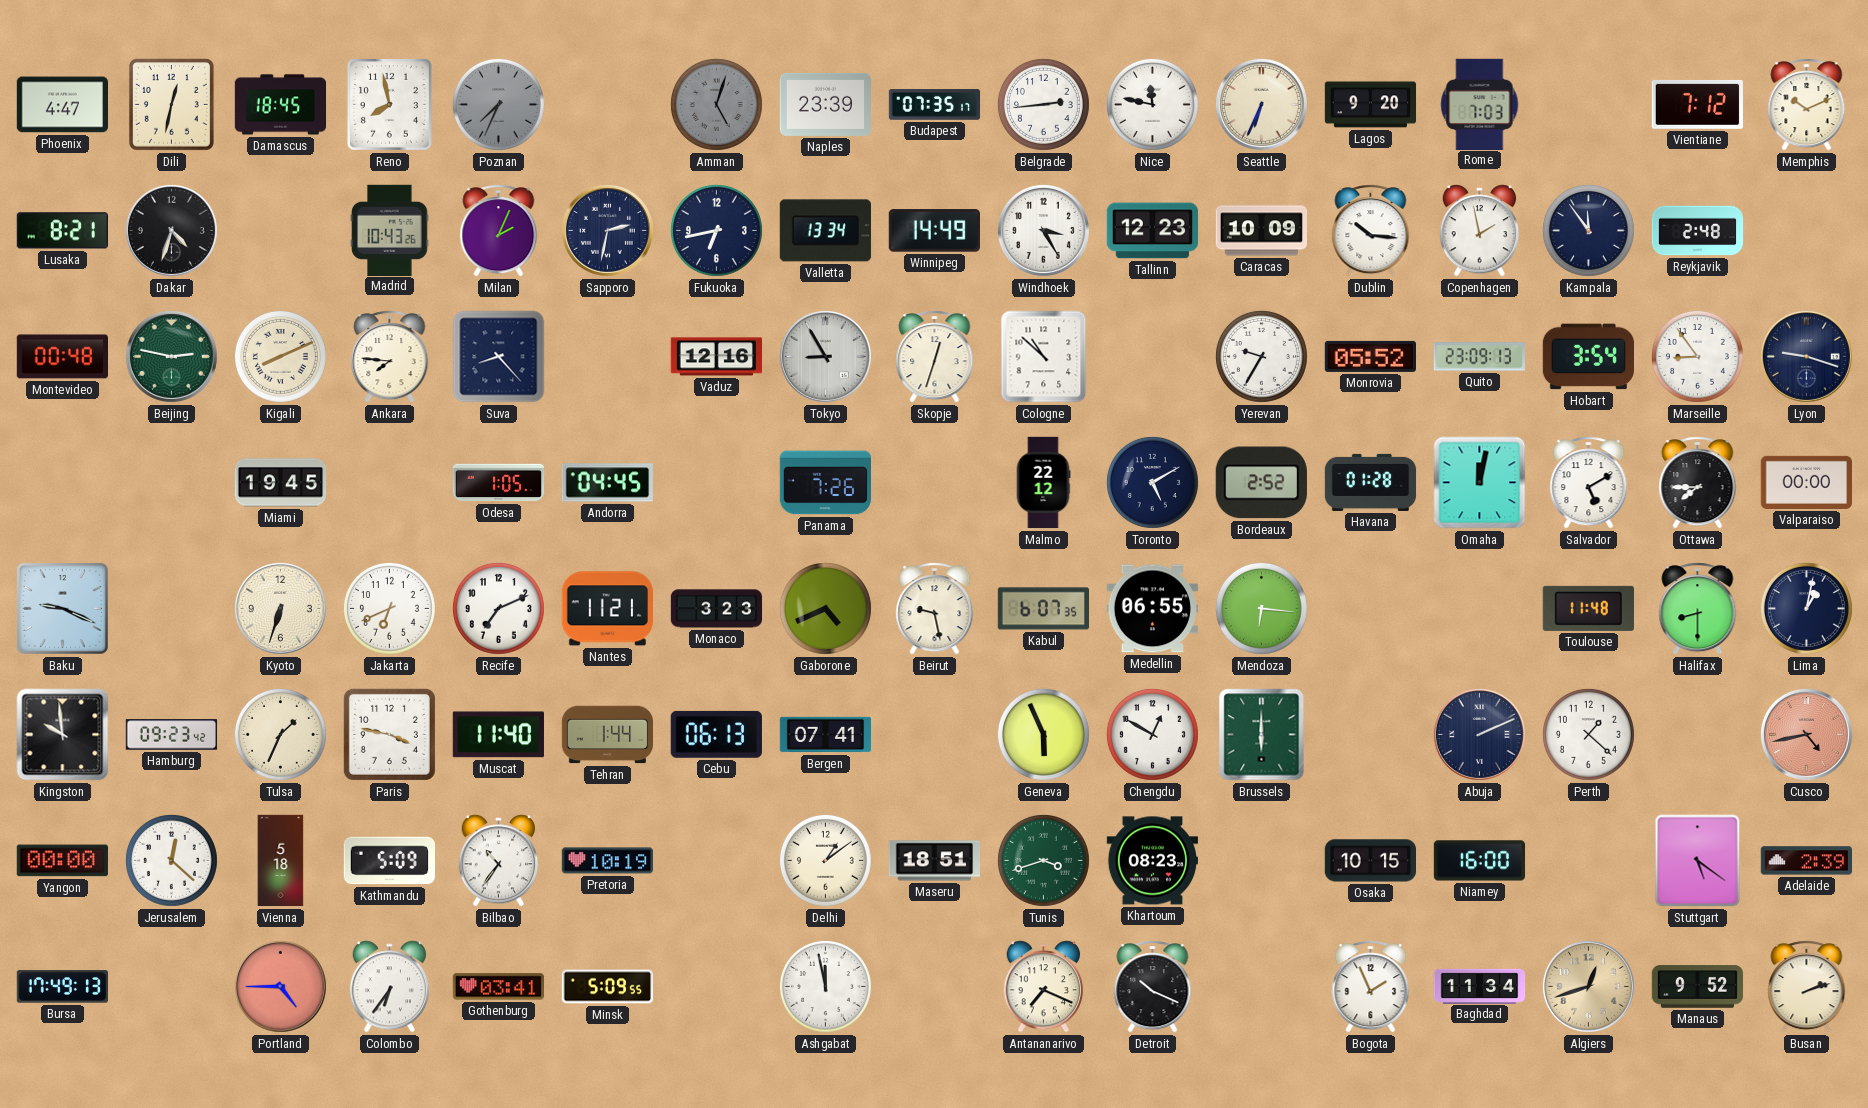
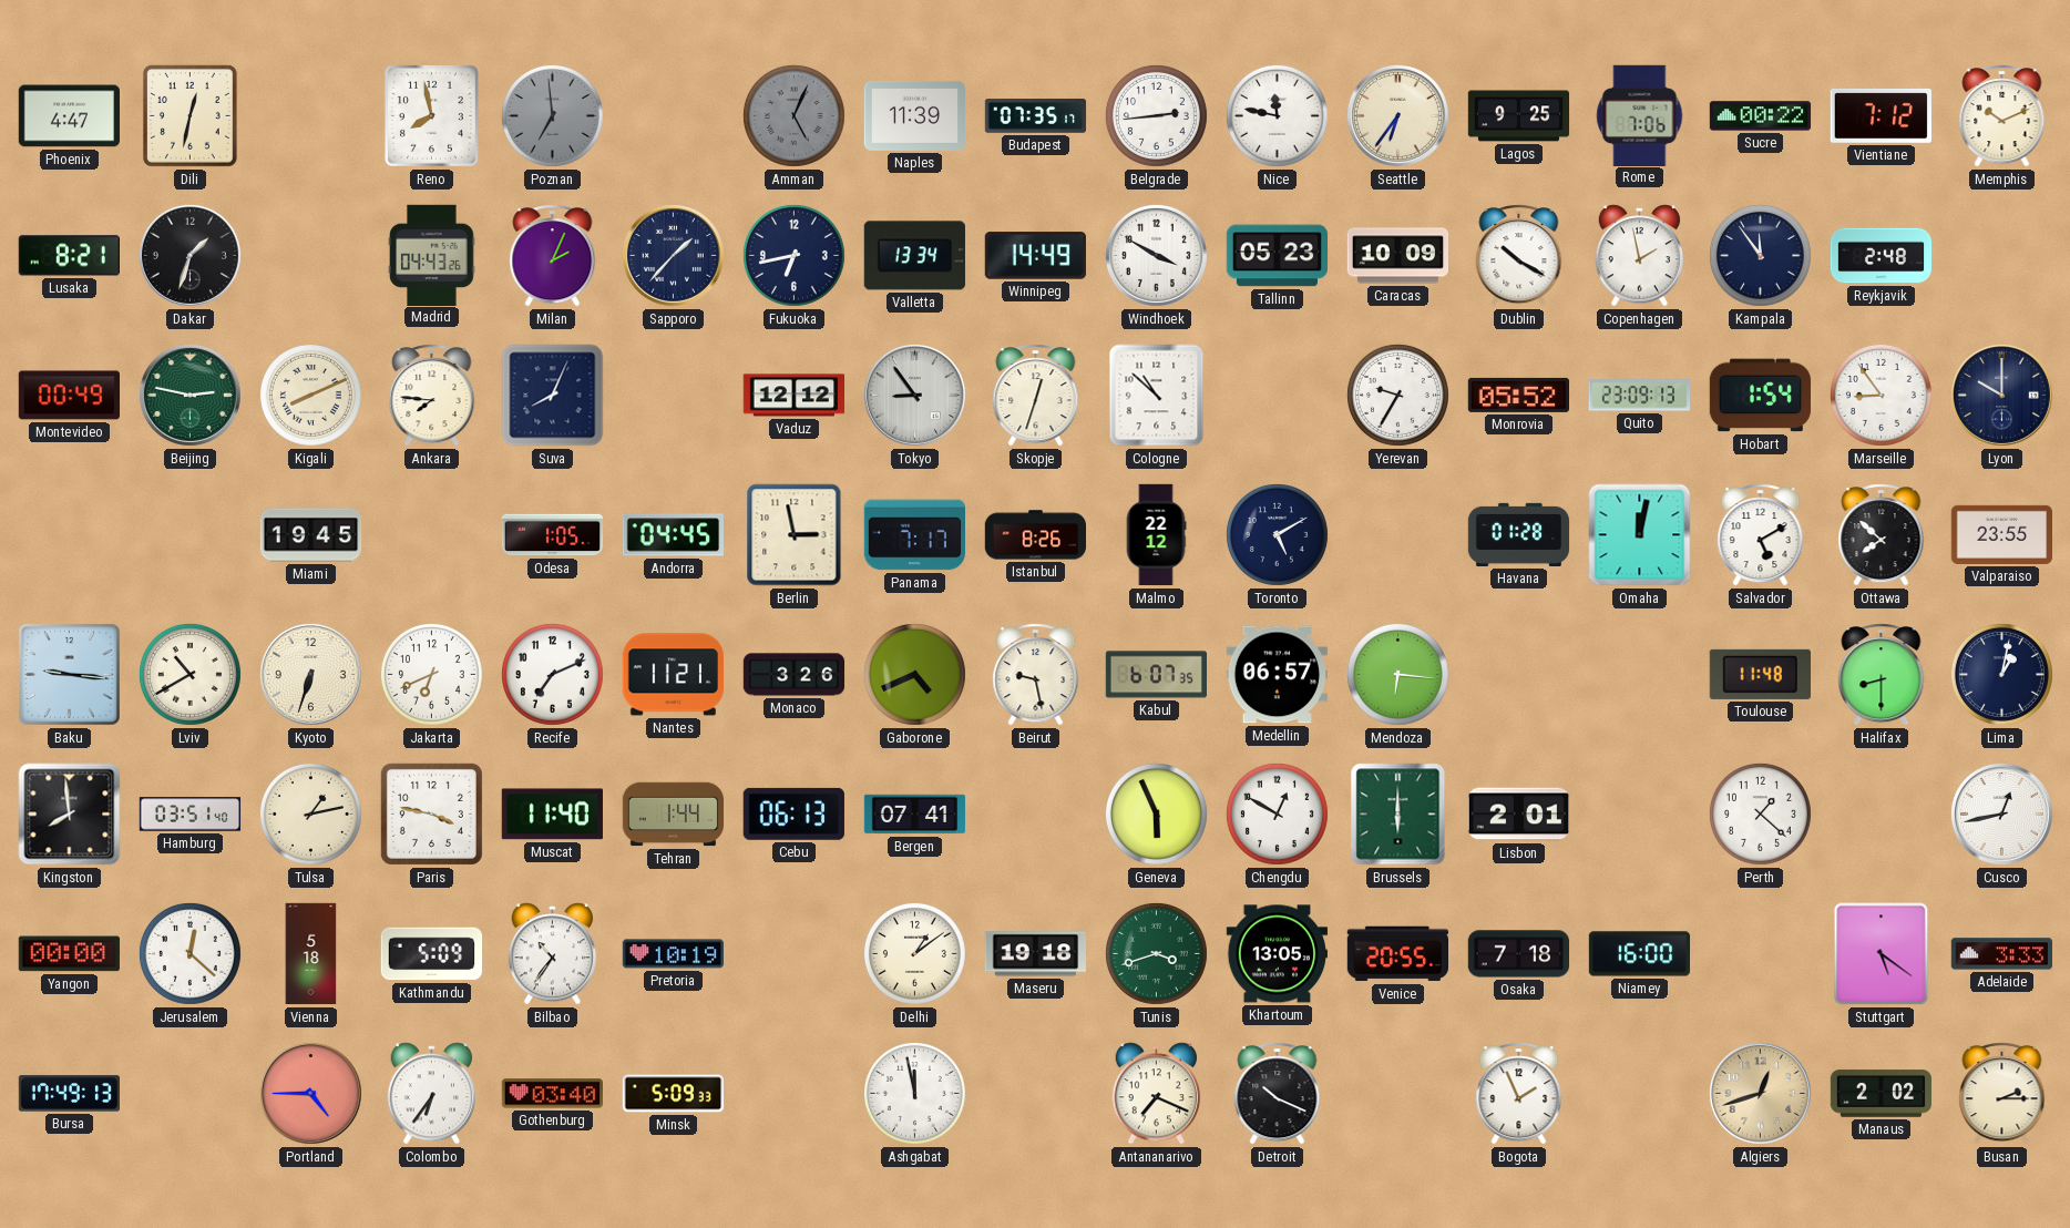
Damascus: 18:45 -> none
Poznan: 7:34 -> 6:59
Amman: 5:03 -> 5:04
Naples: 23:39 -> 11:39
Seattle: 6:34 -> 6:36
Lagos: 9:20 -> 9:25
Rome: 7:03 -> 7:06
Sucre: none -> 00:22
Dakar: 4:33 -> 1:33
Madrid: 10:43 -> 04:43
Sapporo: 2:32 -> 1:37
Windhoek: 3:25 -> 3:50
Tallinn: 12:23 -> 05:23
Dublin: 10:16 -> 10:20
Montevideo: 00:48 -> 00:49
Suva: 8:23 -> 8:04
Vaduz: 12:16 -> 12:12
Tokyo: 8:55 -> 8:54
Hobart: 3:54 -> 1:54
Lyon: 9:18 -> 10:00
Berlin: none -> 2:58
Panama: 7:26 -> 7:17
Istanbul: none -> 8:26
Bordeaux: 2:52 -> none
Ottawa: 7:45 -> 7:52
Valparaiso: 00:00 -> 23:55
Baku: 9:19 -> 9:16
Lviv: none -> 10:40
Monaco: 3:23 -> 3:26
Medellin: 06:55 -> 06:57
Kingston: 9:59 -> 7:59
Hamburg: 09:23 -> 03:51
Tulsa: 1:34 -> 1:13
Lisbon: none -> 2:01
Abuja: 2:11 -> none
Cusco: 4:43 -> 12:43
Cusco dial: salmon -> white
Maseru: 18:51 -> 19:18
Khartoum: 08:23 -> 13:05
Venice: none -> 20:55
Osaka: 10:15 -> 7:18
Adelaide: 2:39 -> 3:33
Gothenburg: 03:41 -> 03:40
Minsk: 5:09:55 -> 5:09:33
Baghdad: 11:34 -> none
Manaus: 9:52 -> 2:02
Busan: 2:12 -> 2:15
